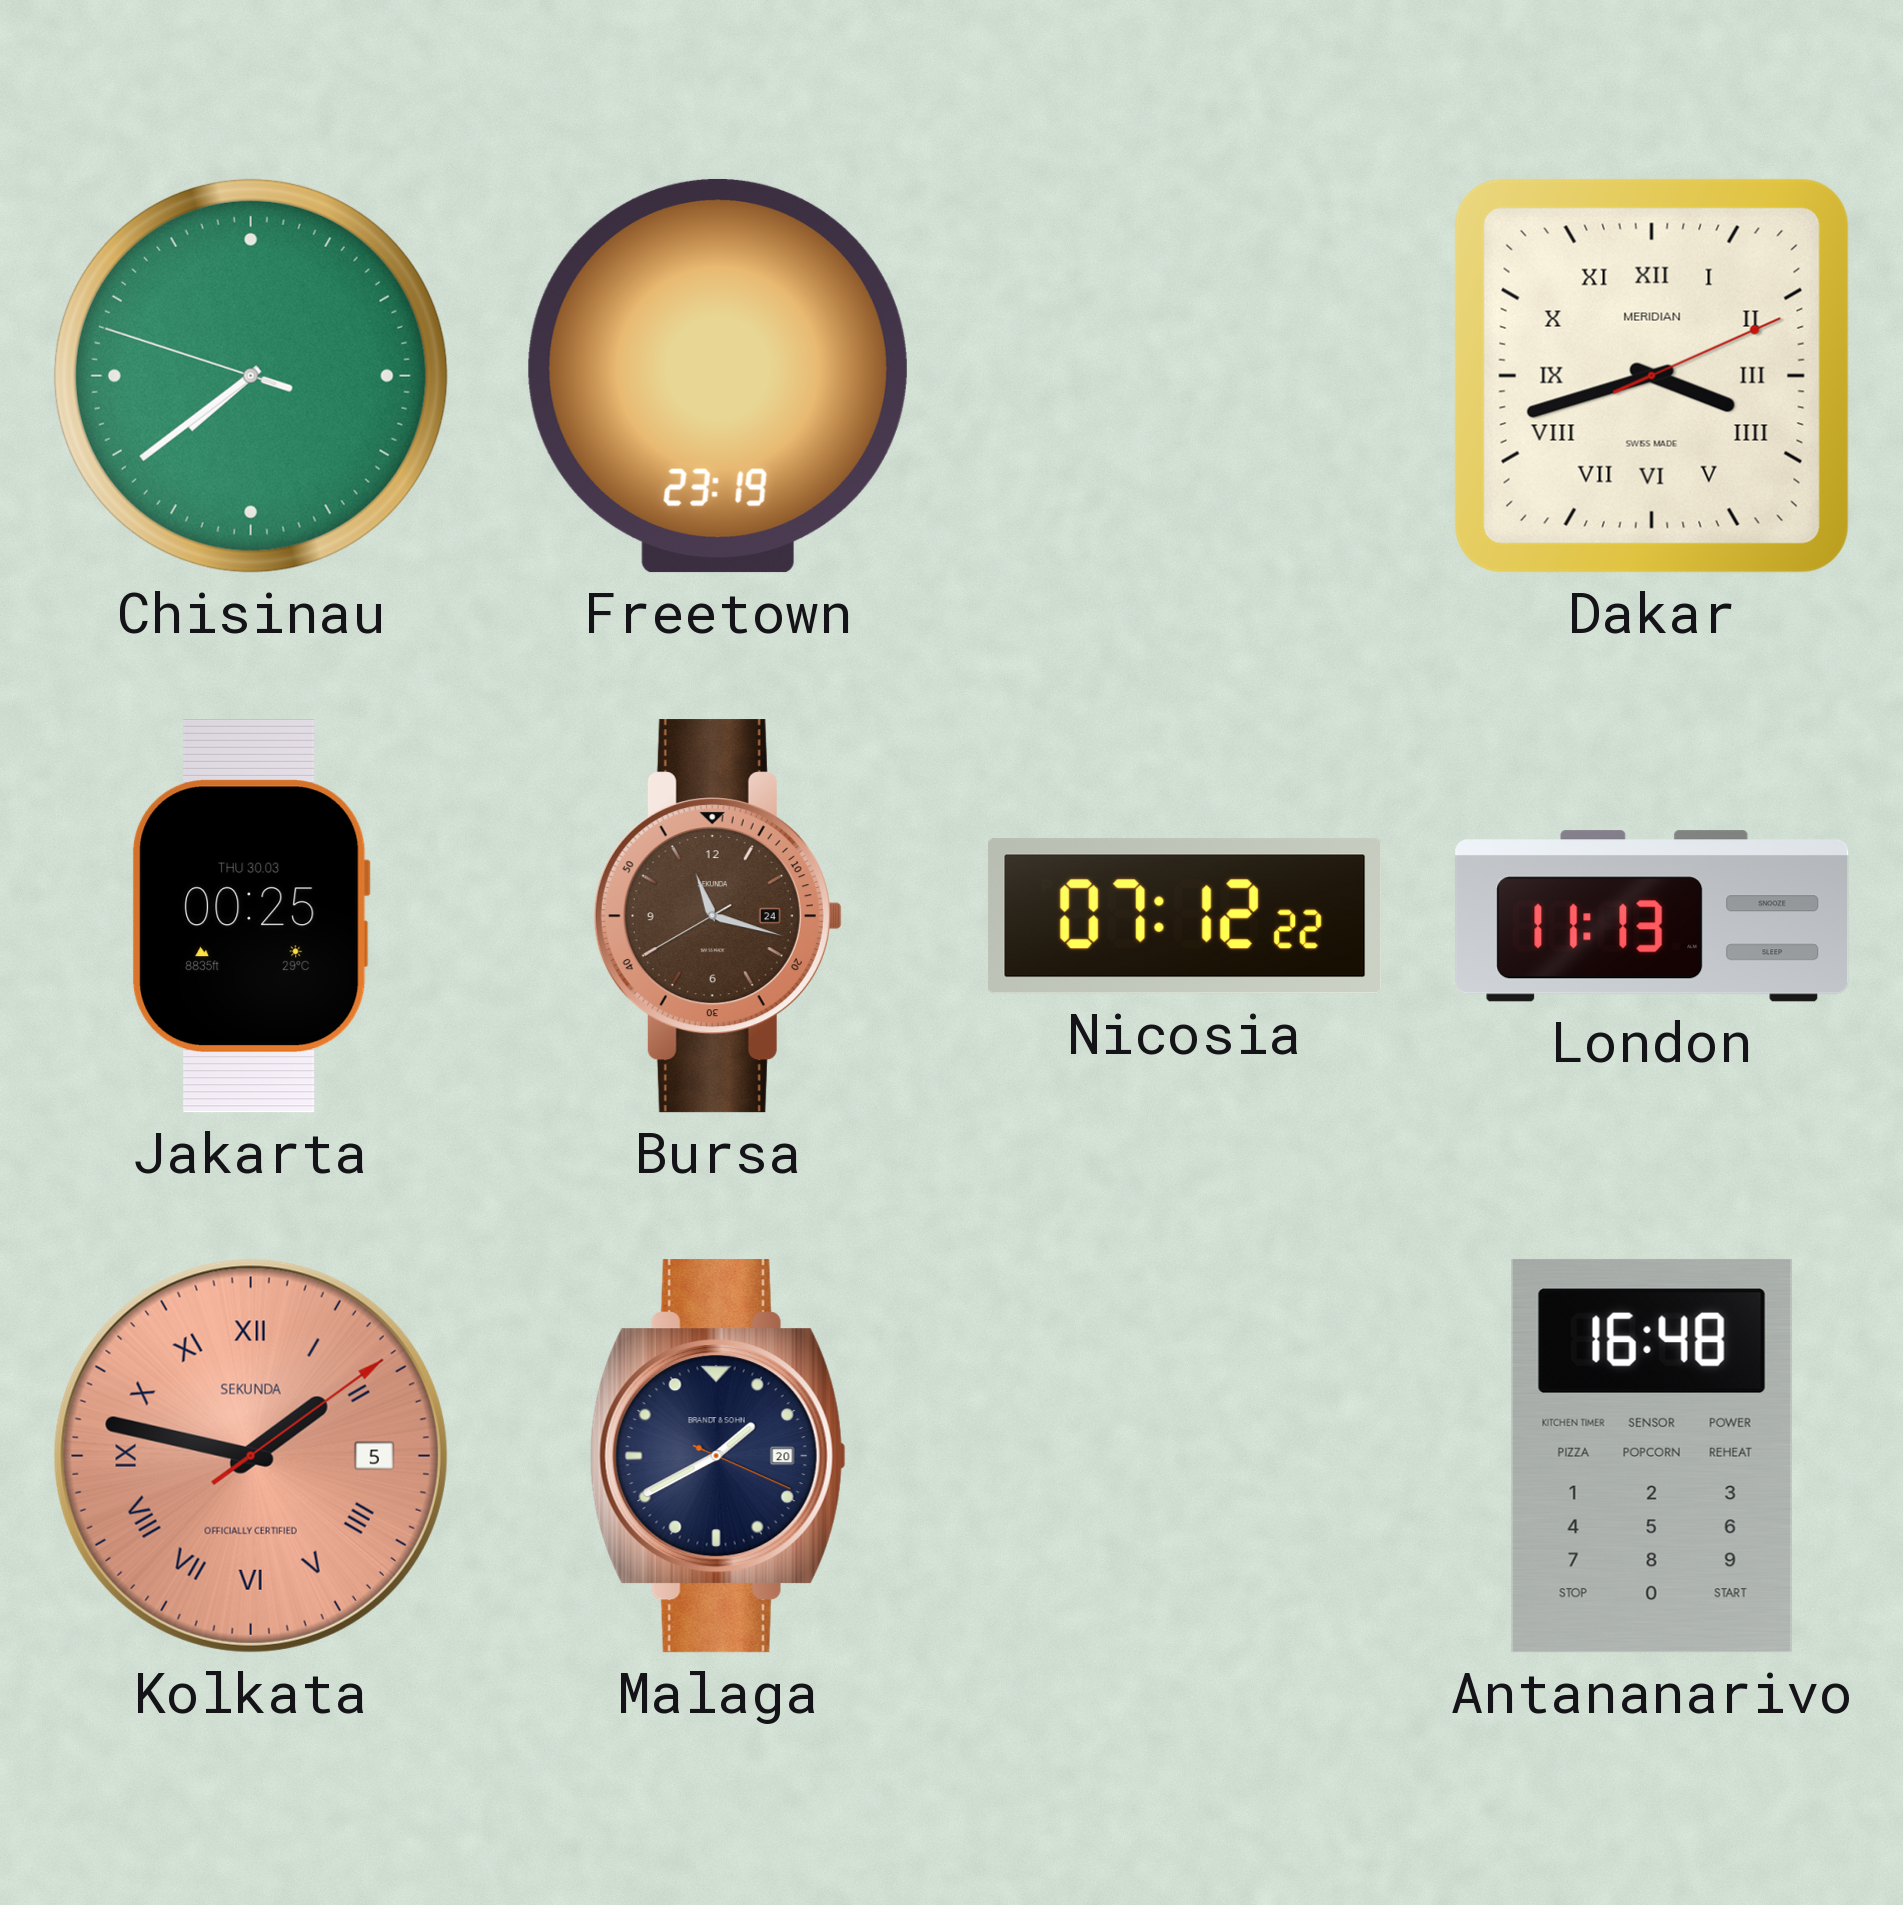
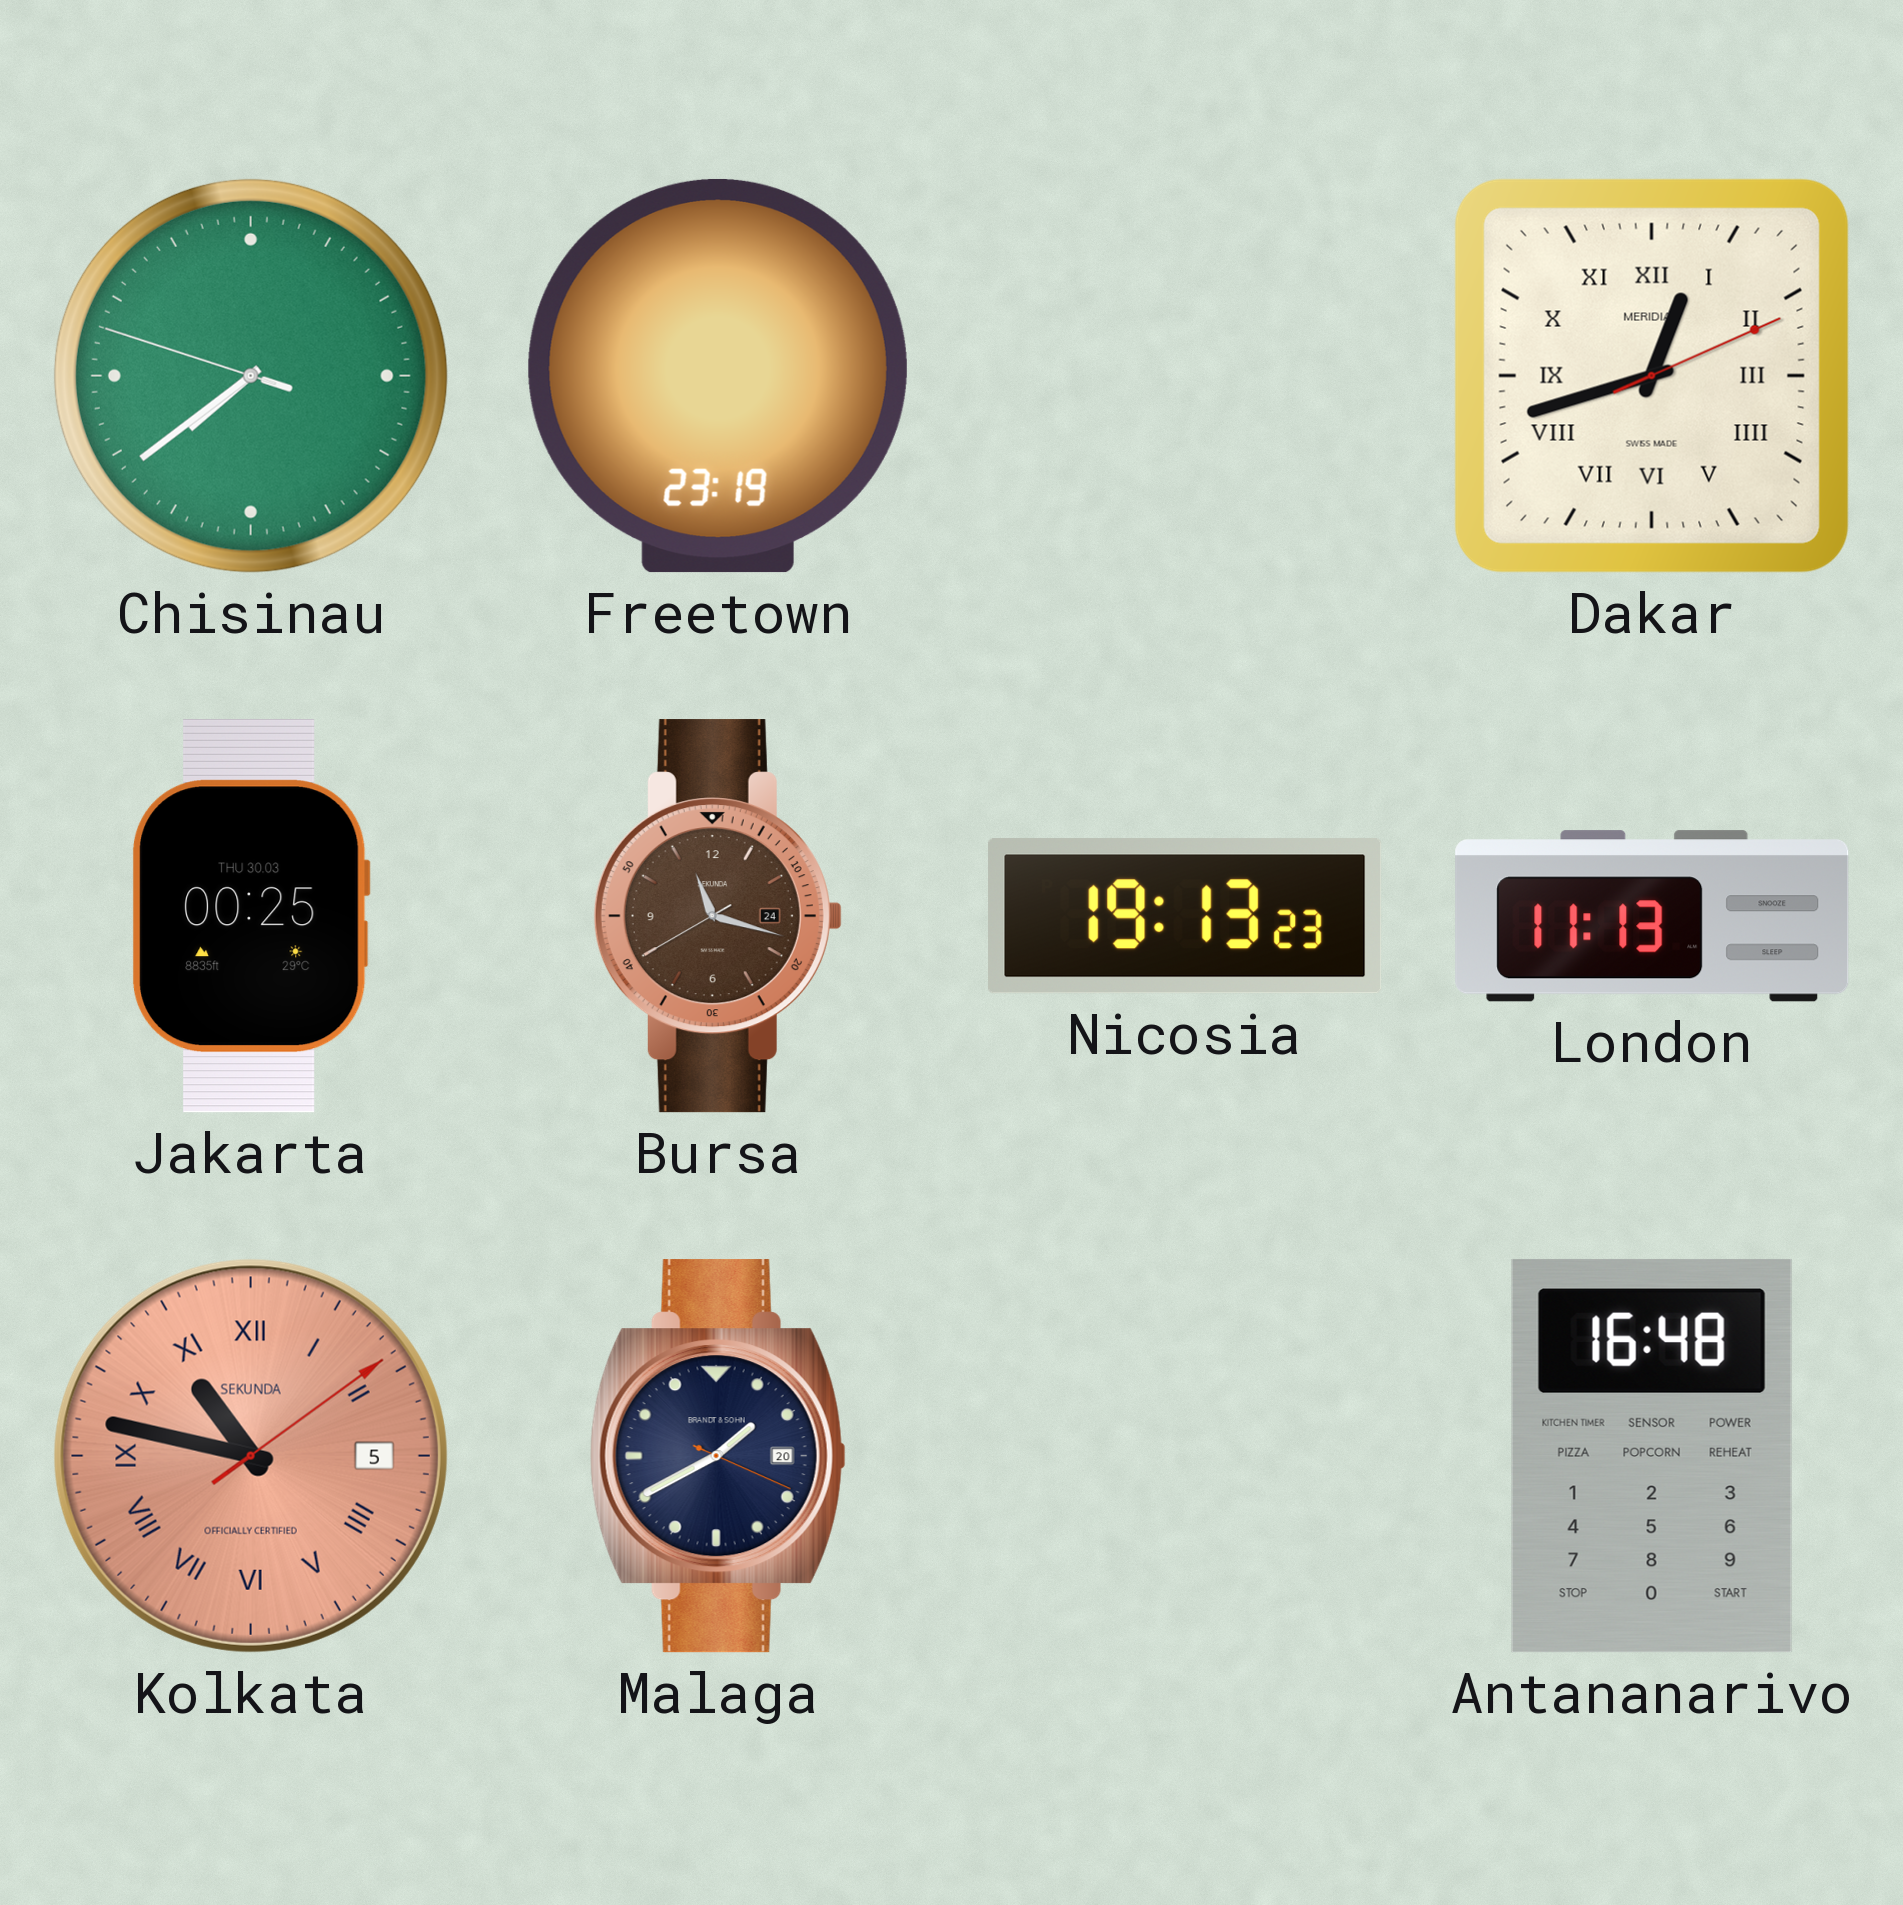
Dakar: 3:42 -> 12:42
Nicosia: 07:12 -> 19:13
Kolkata: 1:47 -> 10:47
